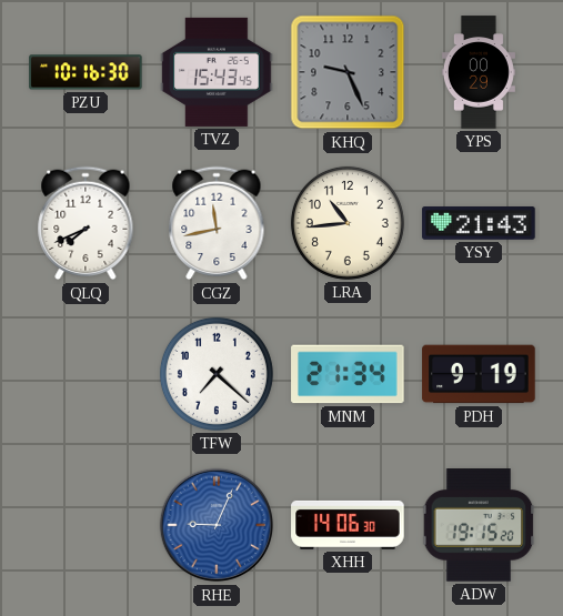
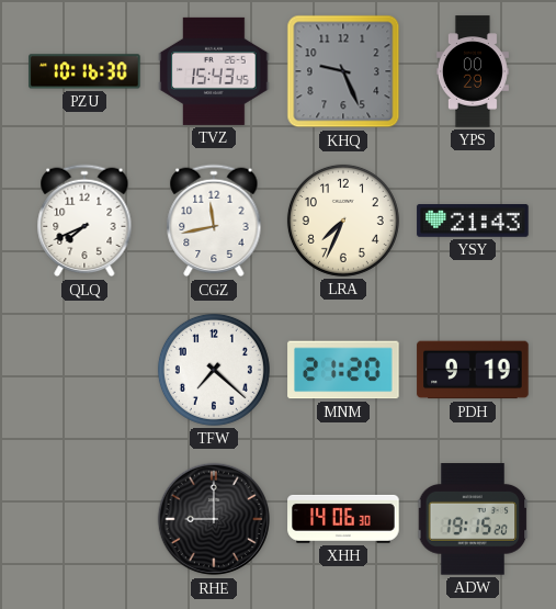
LRA: 10:44 -> 7:34
MNM: 21:34 -> 21:20
RHE: 9:04 -> 9:00
RHE dial: blue -> black
